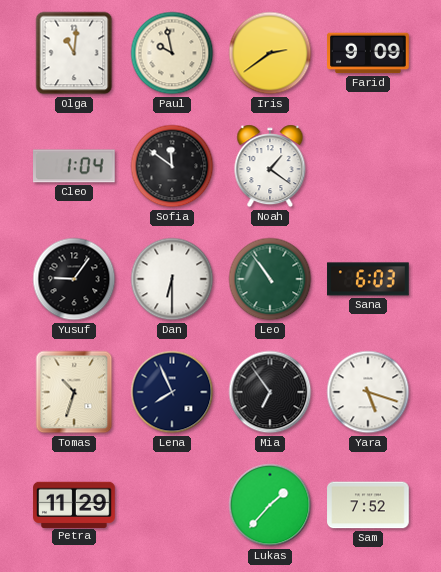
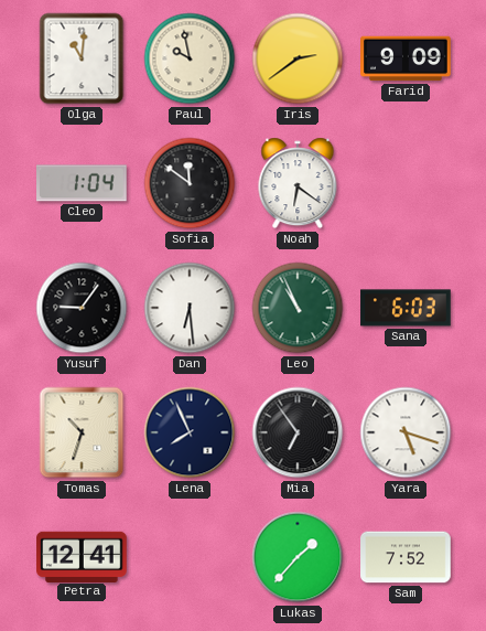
Noah: 1:21 -> 6:21
Dan: 6:30 -> 6:29
Leo: 10:54 -> 10:56
Petra: 11:29 -> 12:41
